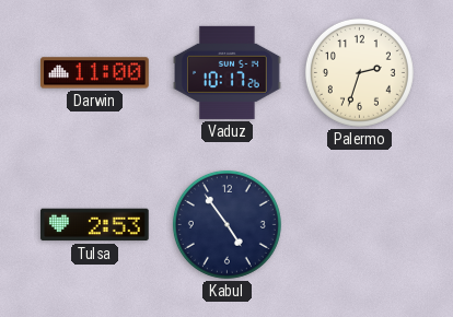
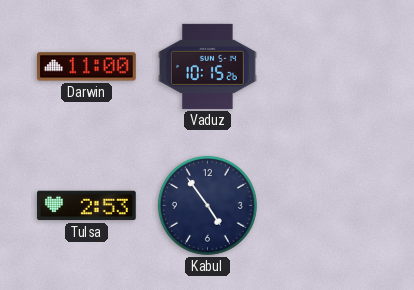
Vaduz: 10:17 -> 10:15
Palermo: 2:33 -> none
